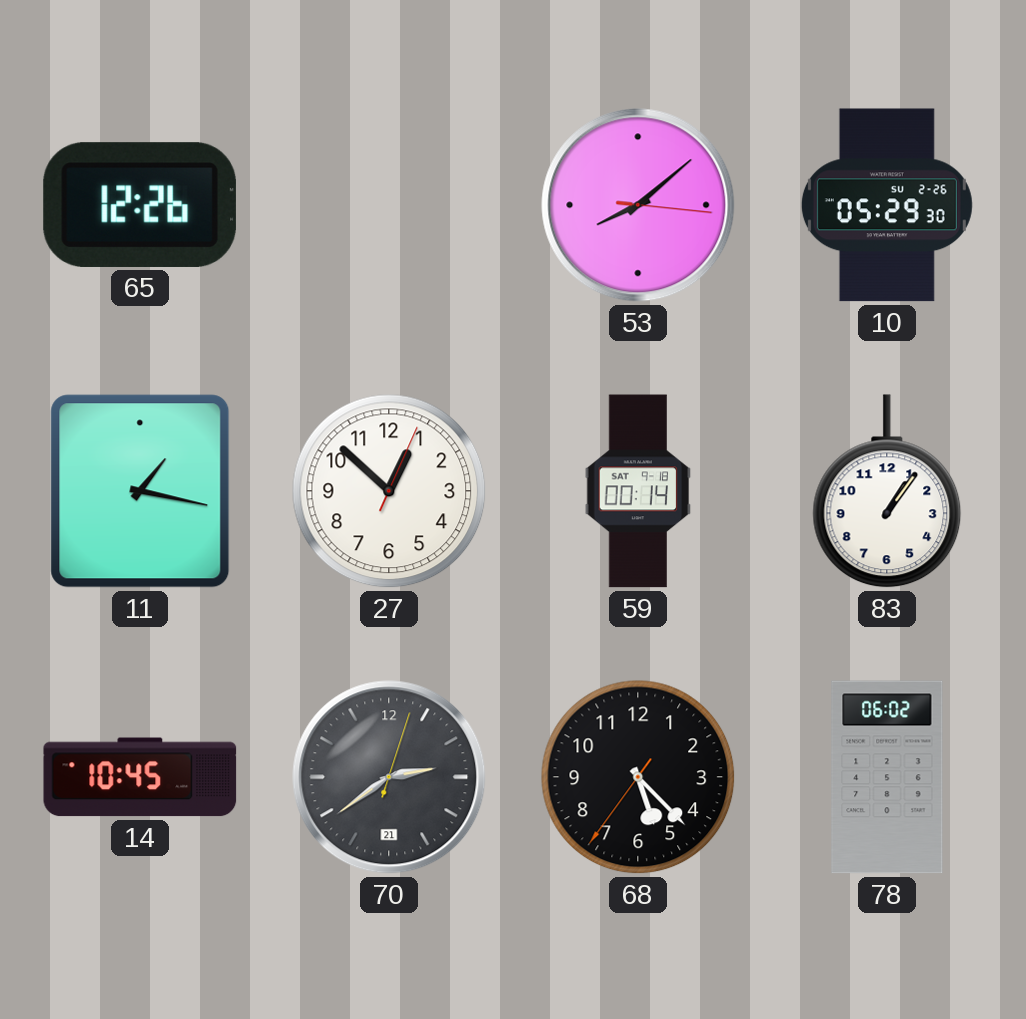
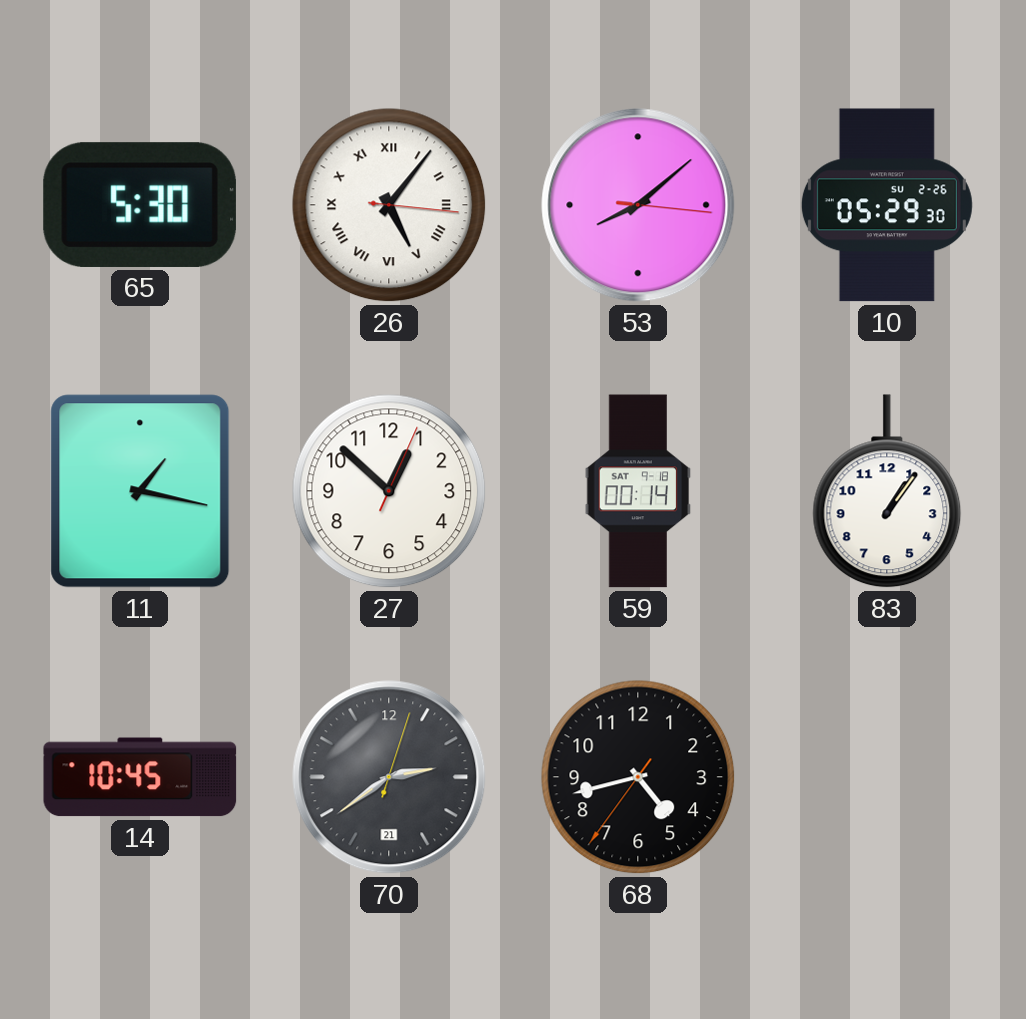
65: 12:26 -> 5:30
26: none -> 5:06
68: 5:22 -> 4:42
78: 06:02 -> none
